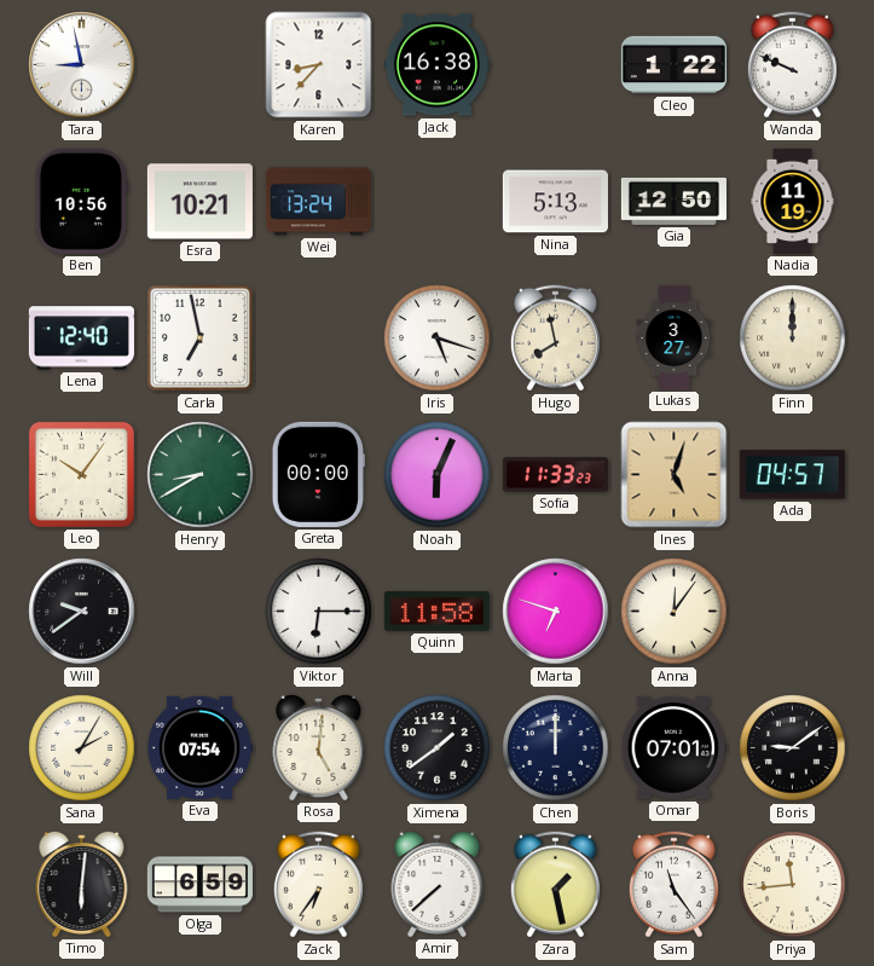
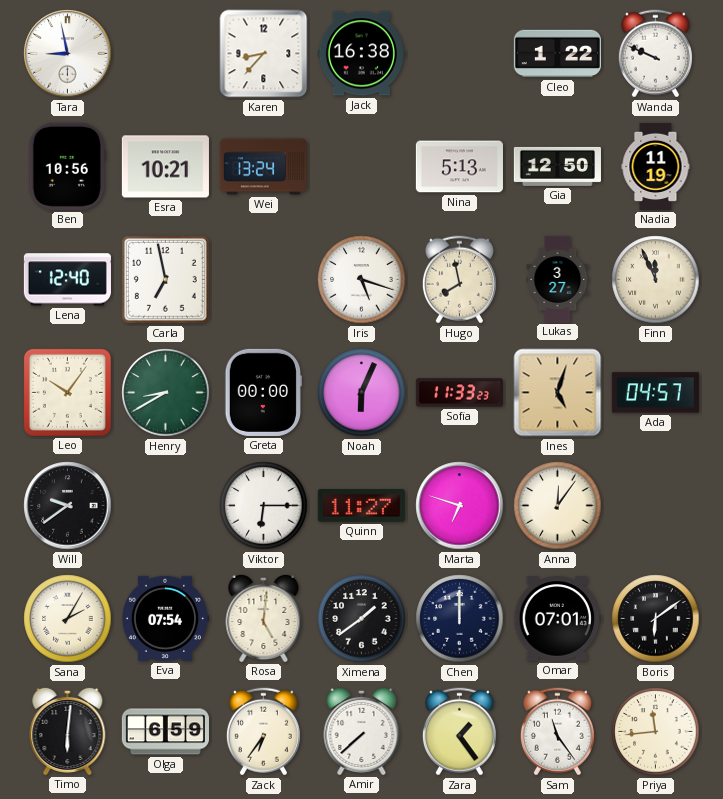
Finn: 12:00 -> 11:56
Quinn: 11:58 -> 11:27
Boris: 9:09 -> 6:09
Zara: 1:28 -> 1:24
